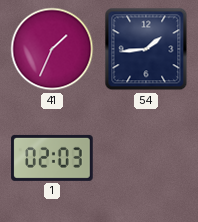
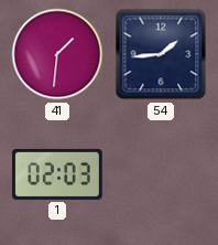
41: 1:34 -> 1:31
